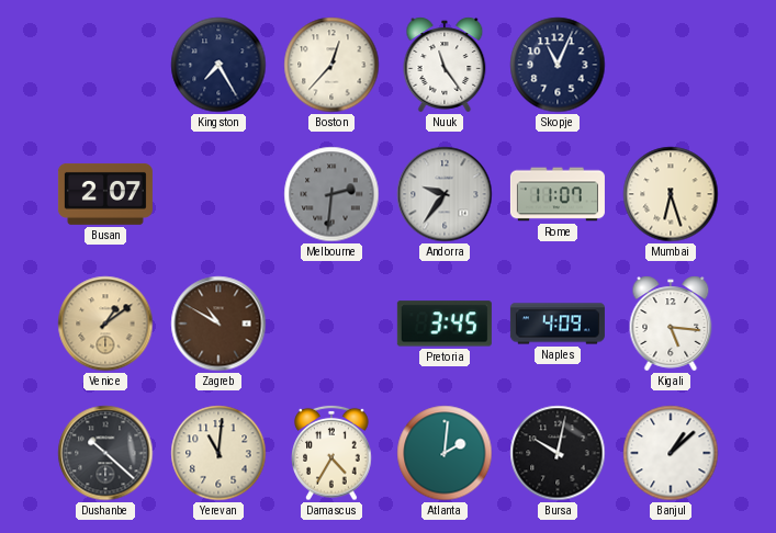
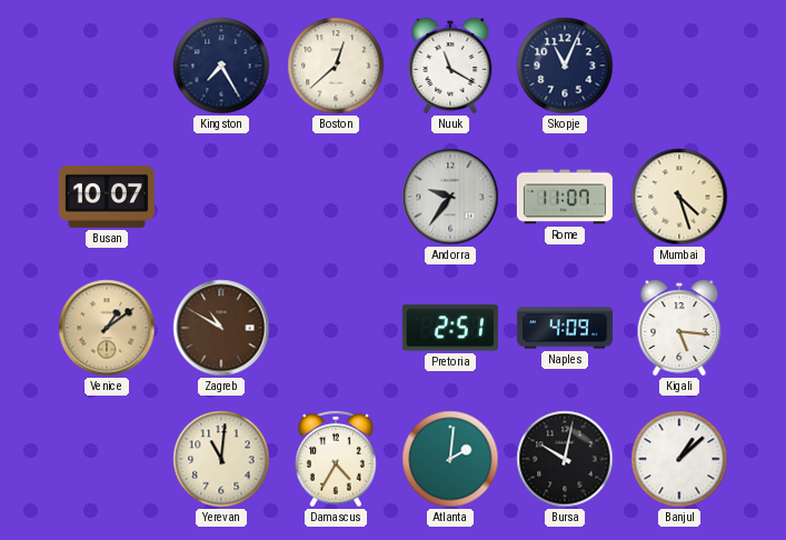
Boston: 12:37 -> 12:38
Nuuk: 11:24 -> 11:20
Busan: 2:07 -> 10:07
Melbourne: 2:31 -> none
Mumbai: 6:27 -> 4:27
Pretoria: 3:45 -> 2:51
Dushanbe: 10:22 -> none
